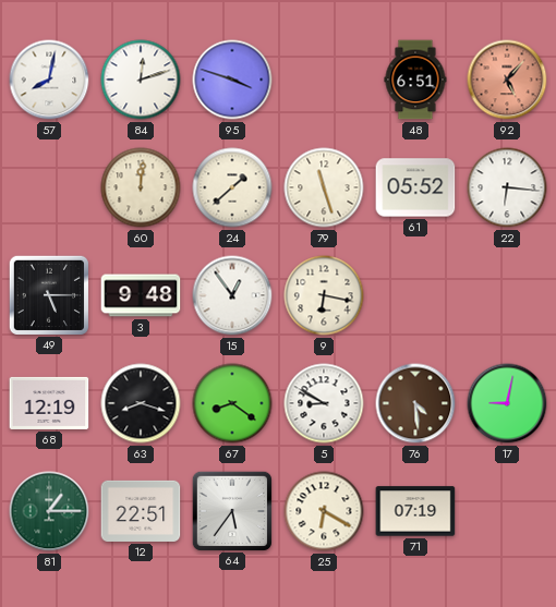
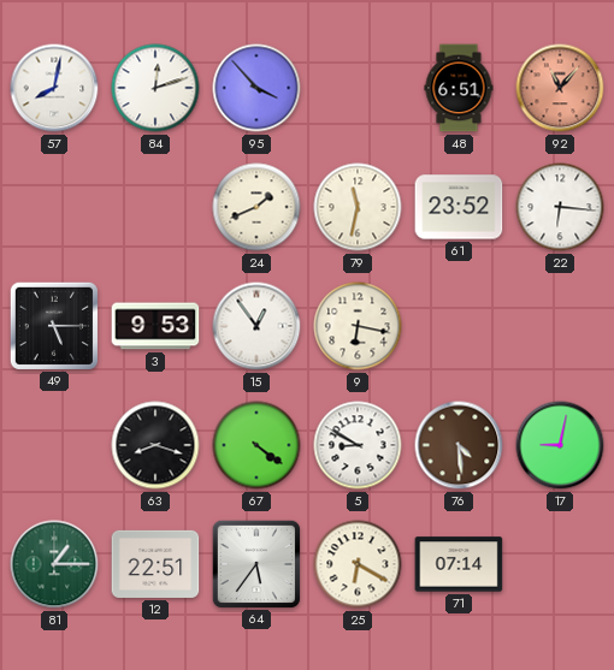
95: 3:48 -> 3:53
92: 5:07 -> 11:07
60: 12:01 -> none
24: 1:38 -> 1:41
79: 11:27 -> 11:32
61: 05:52 -> 23:52
3: 9:48 -> 9:53
68: 12:19 -> none
67: 8:21 -> 4:21
71: 07:19 -> 07:14
